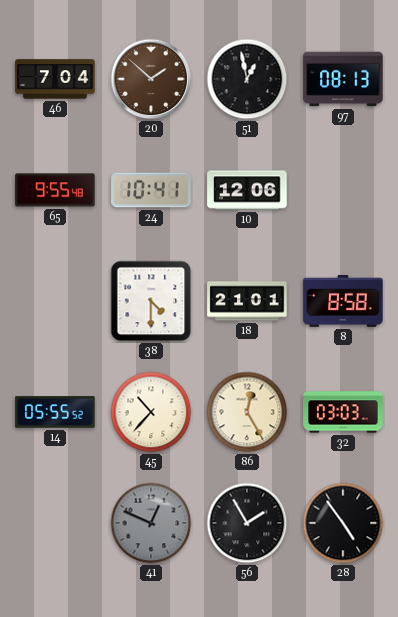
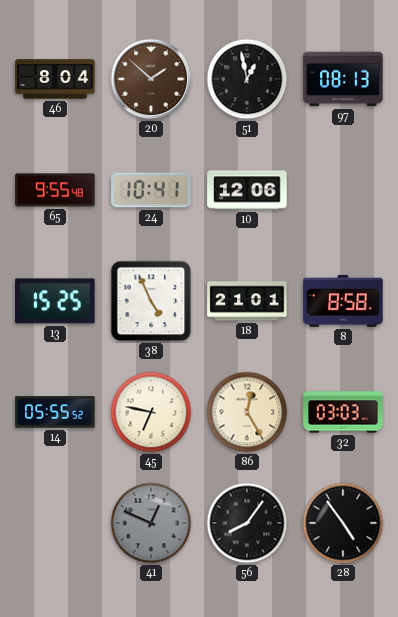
46: 7:04 -> 8:04
13: none -> 15:25
38: 4:30 -> 4:56
45: 10:37 -> 6:47
56: 1:55 -> 8:06
